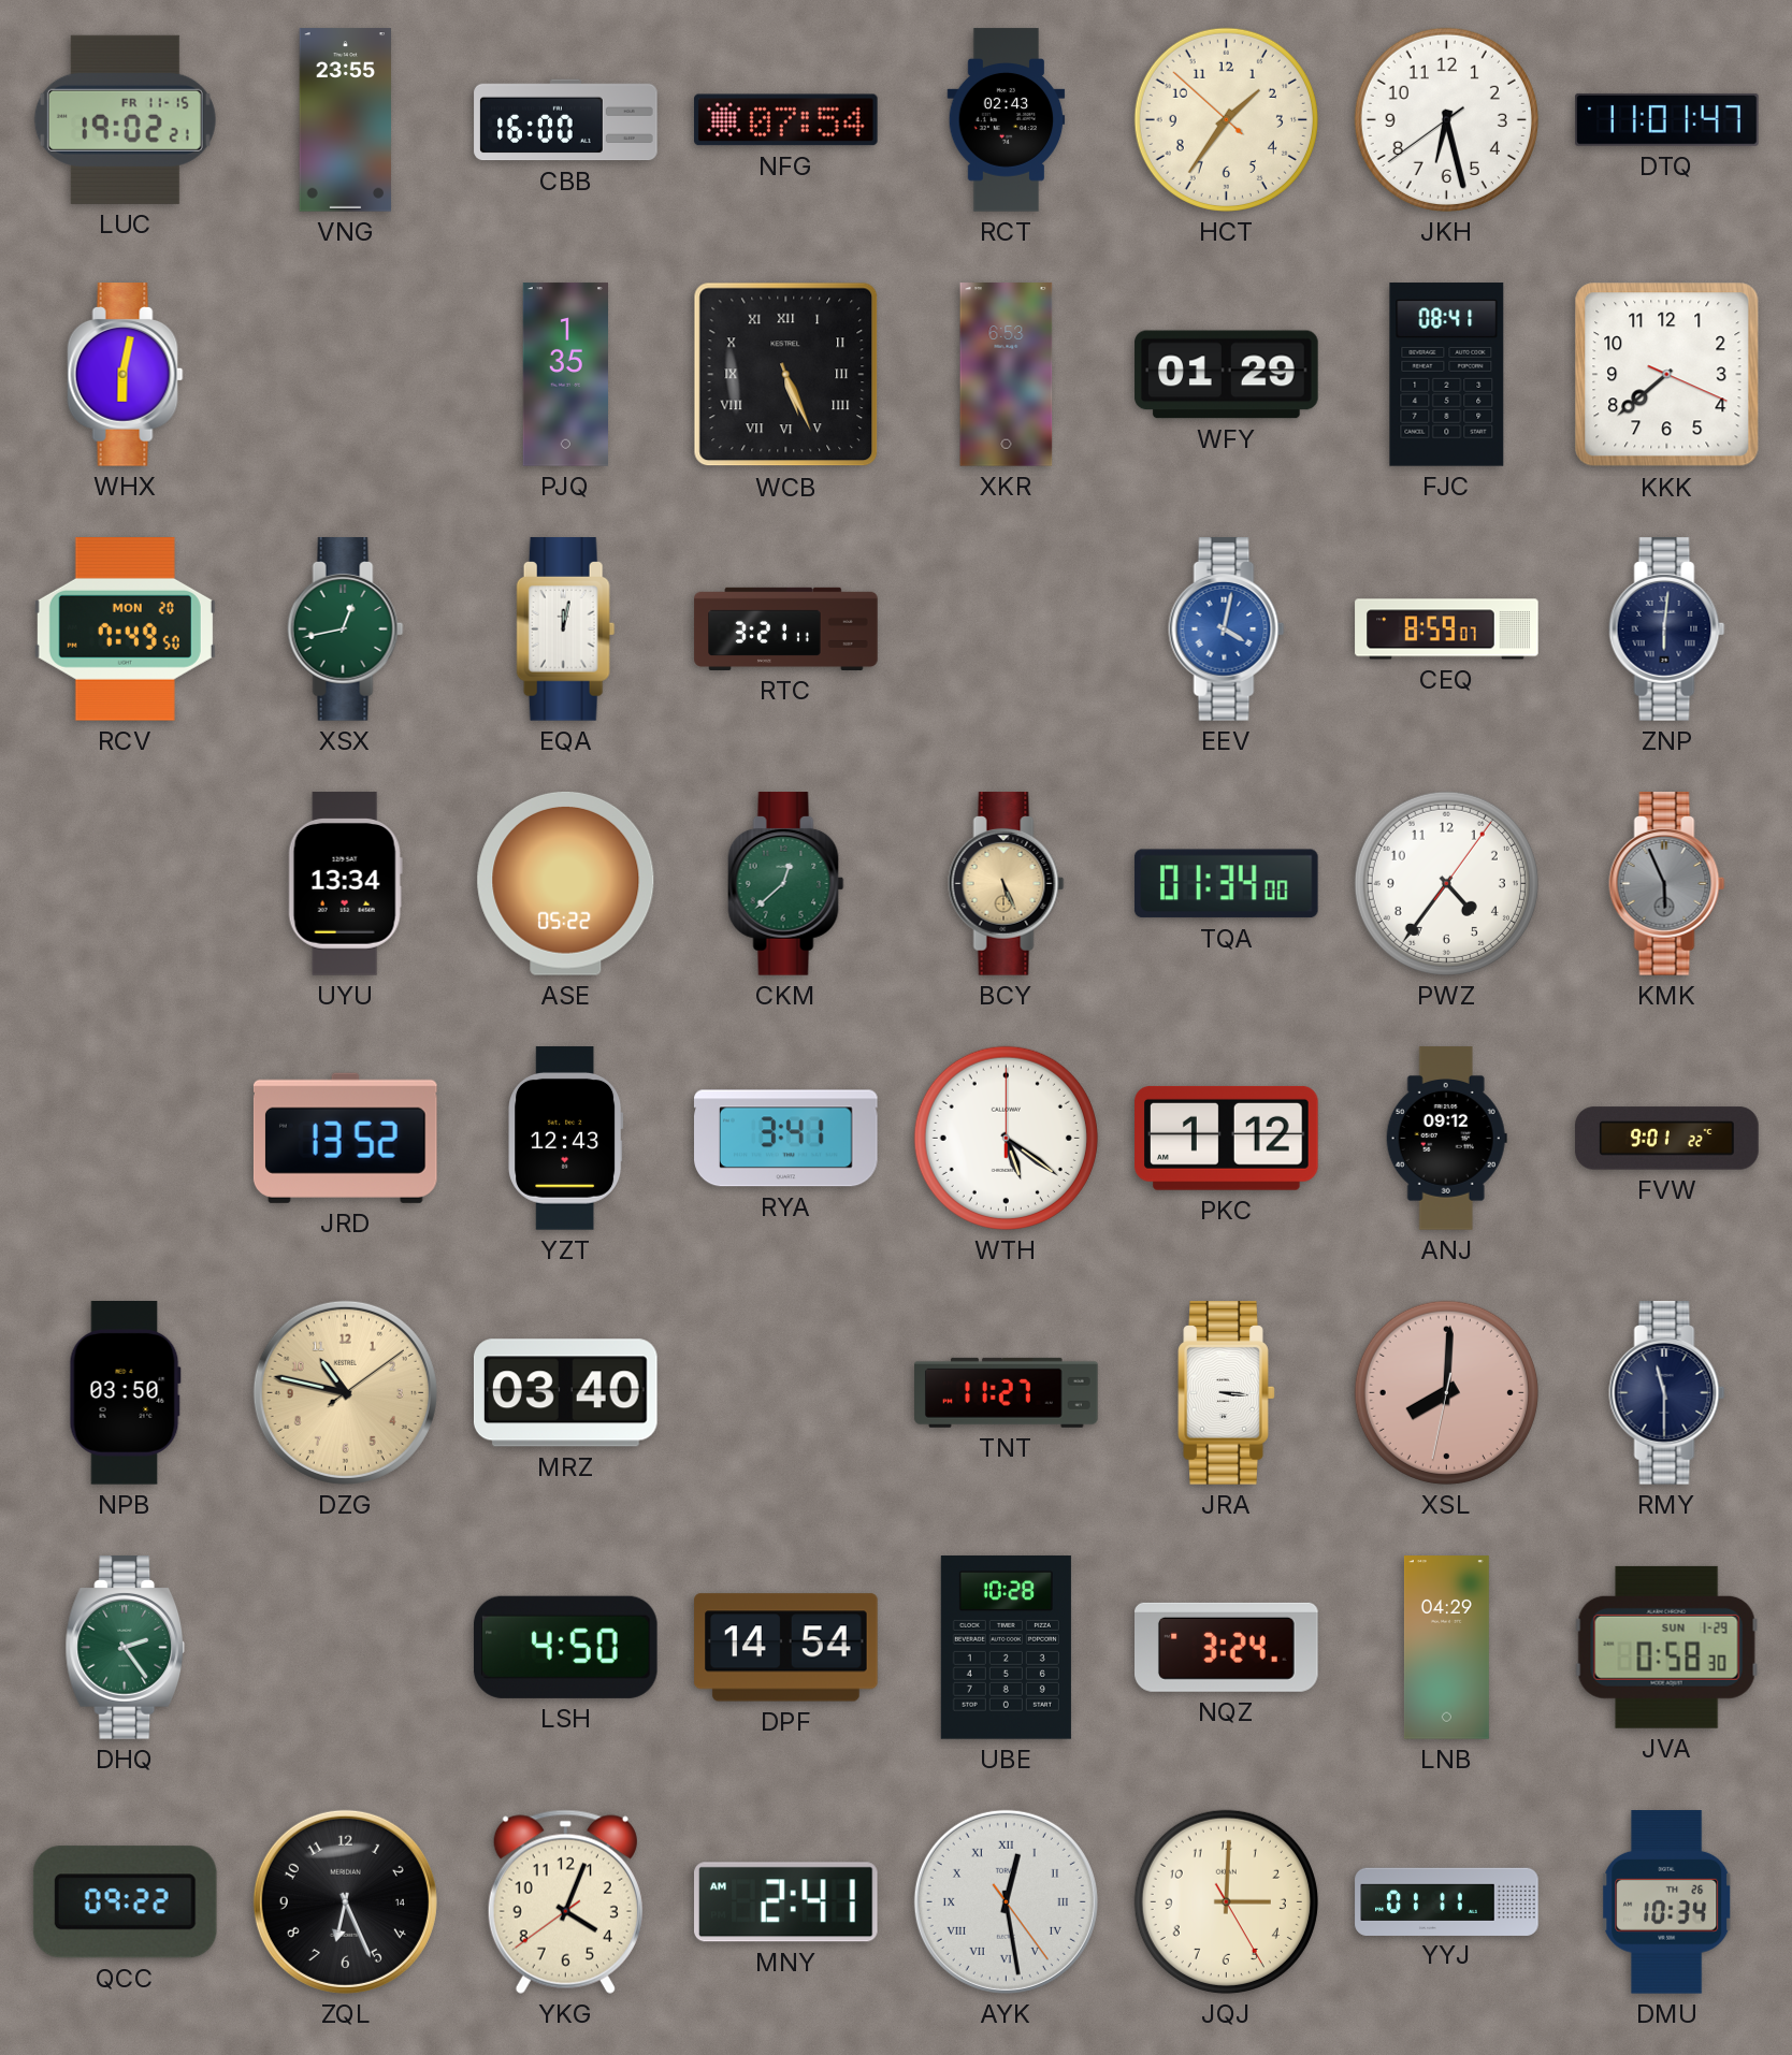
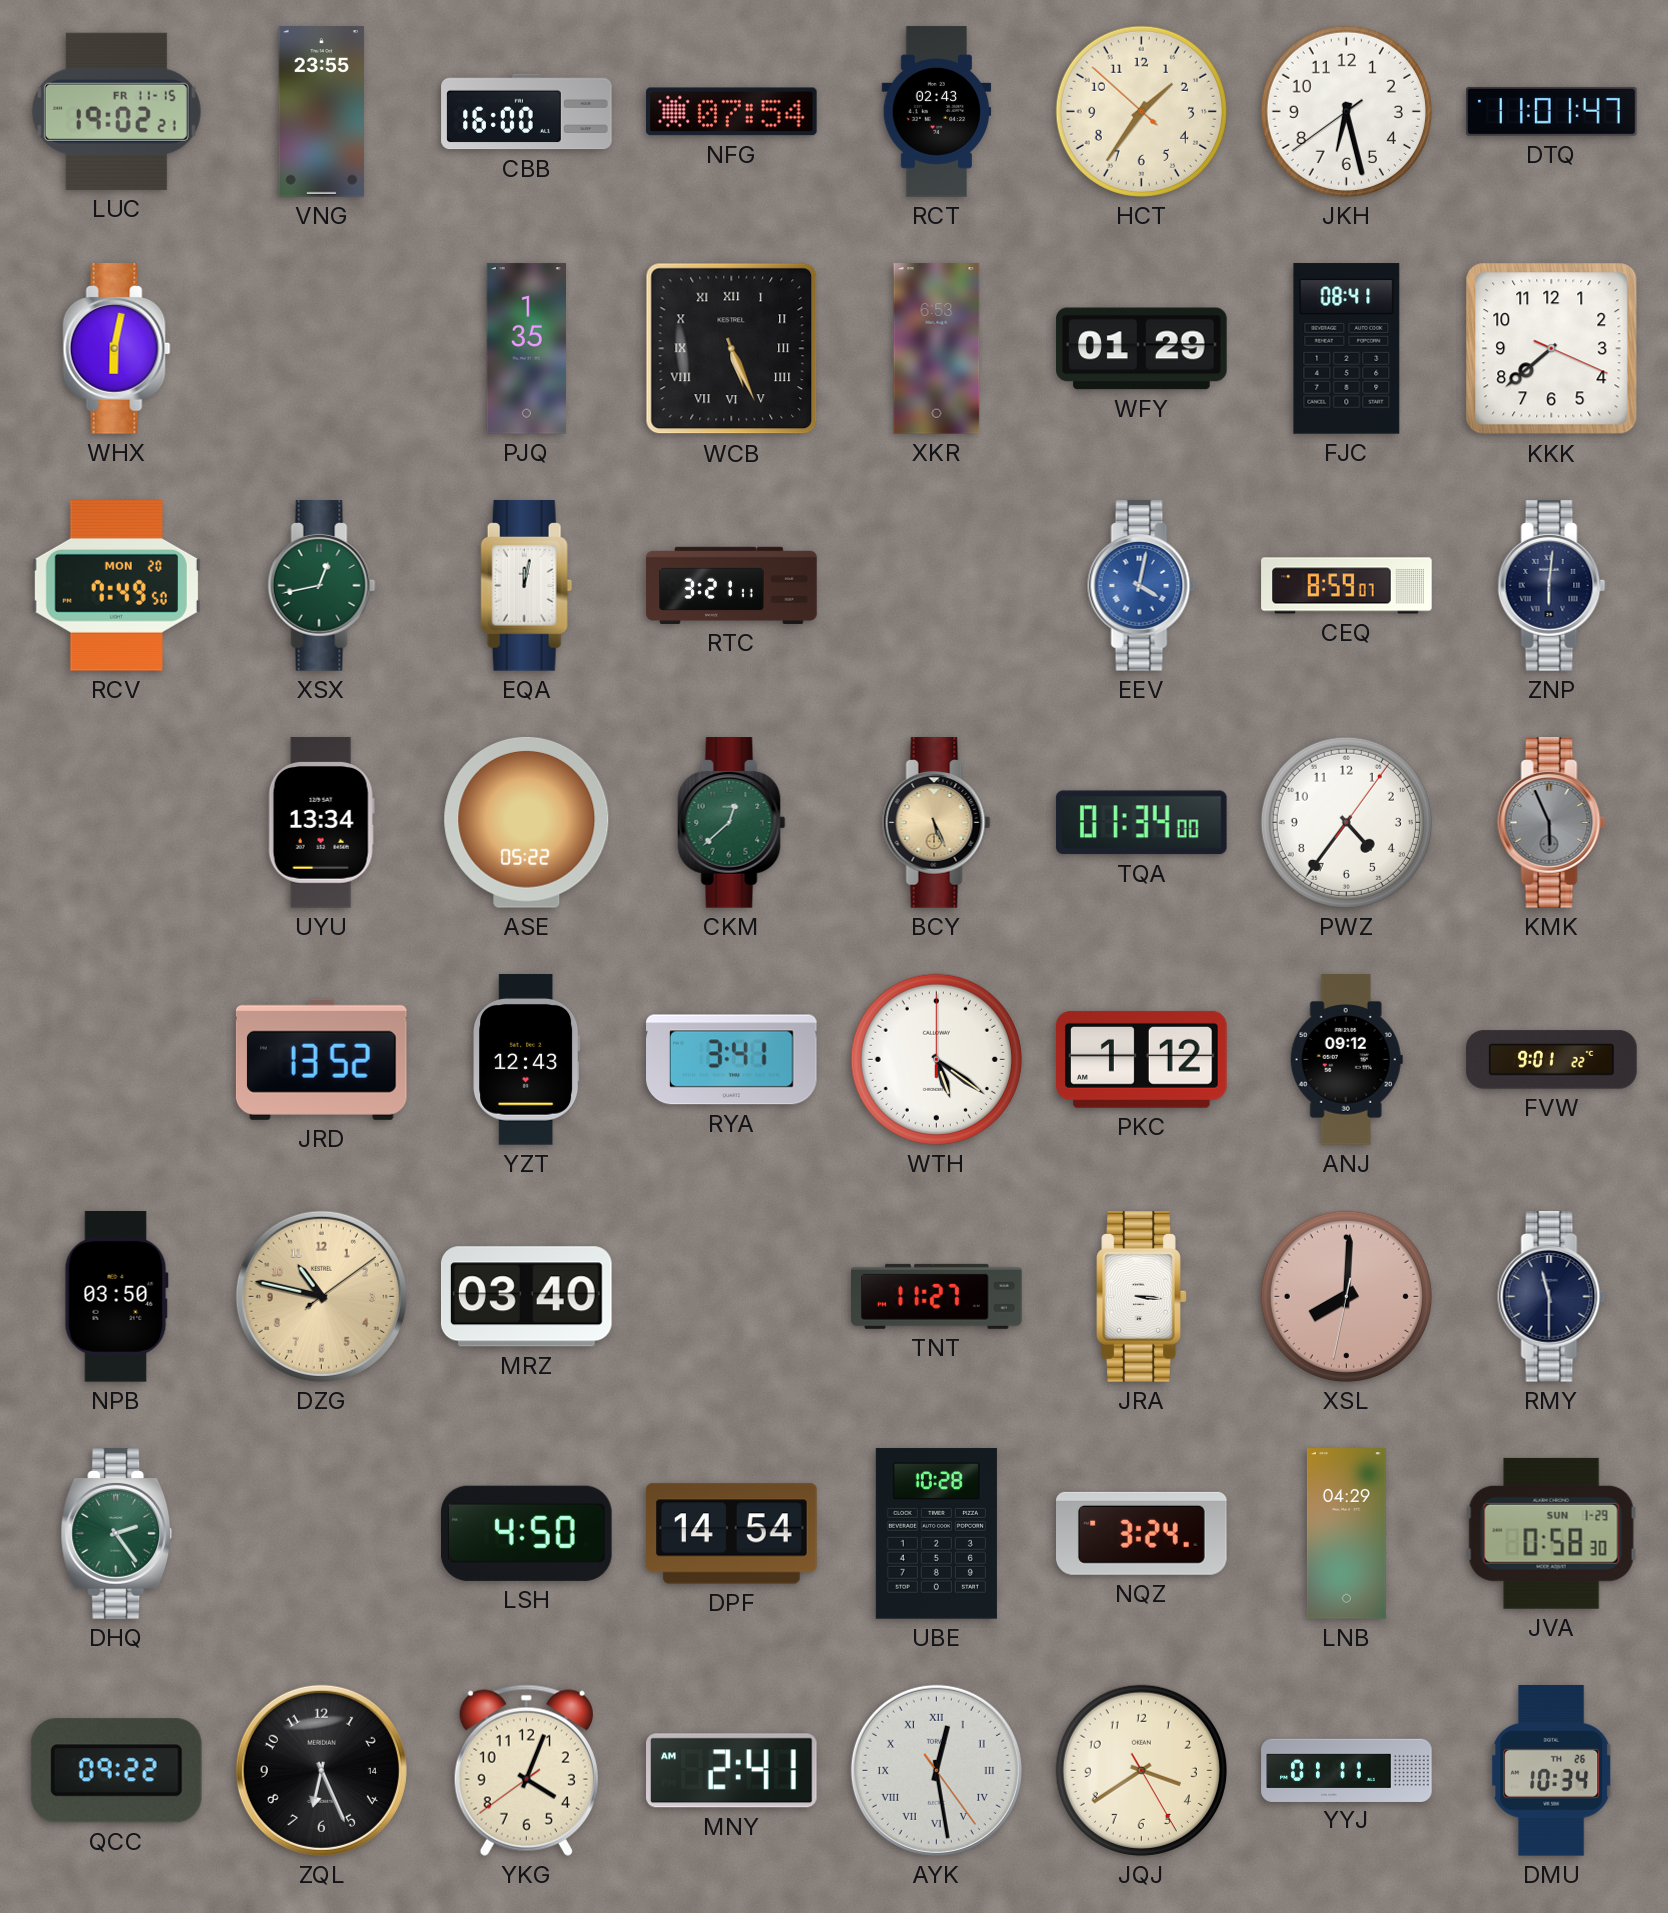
JQJ: 3:00 -> 3:39
